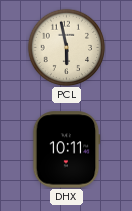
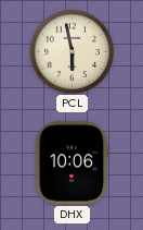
DHX: 10:11 -> 10:06
